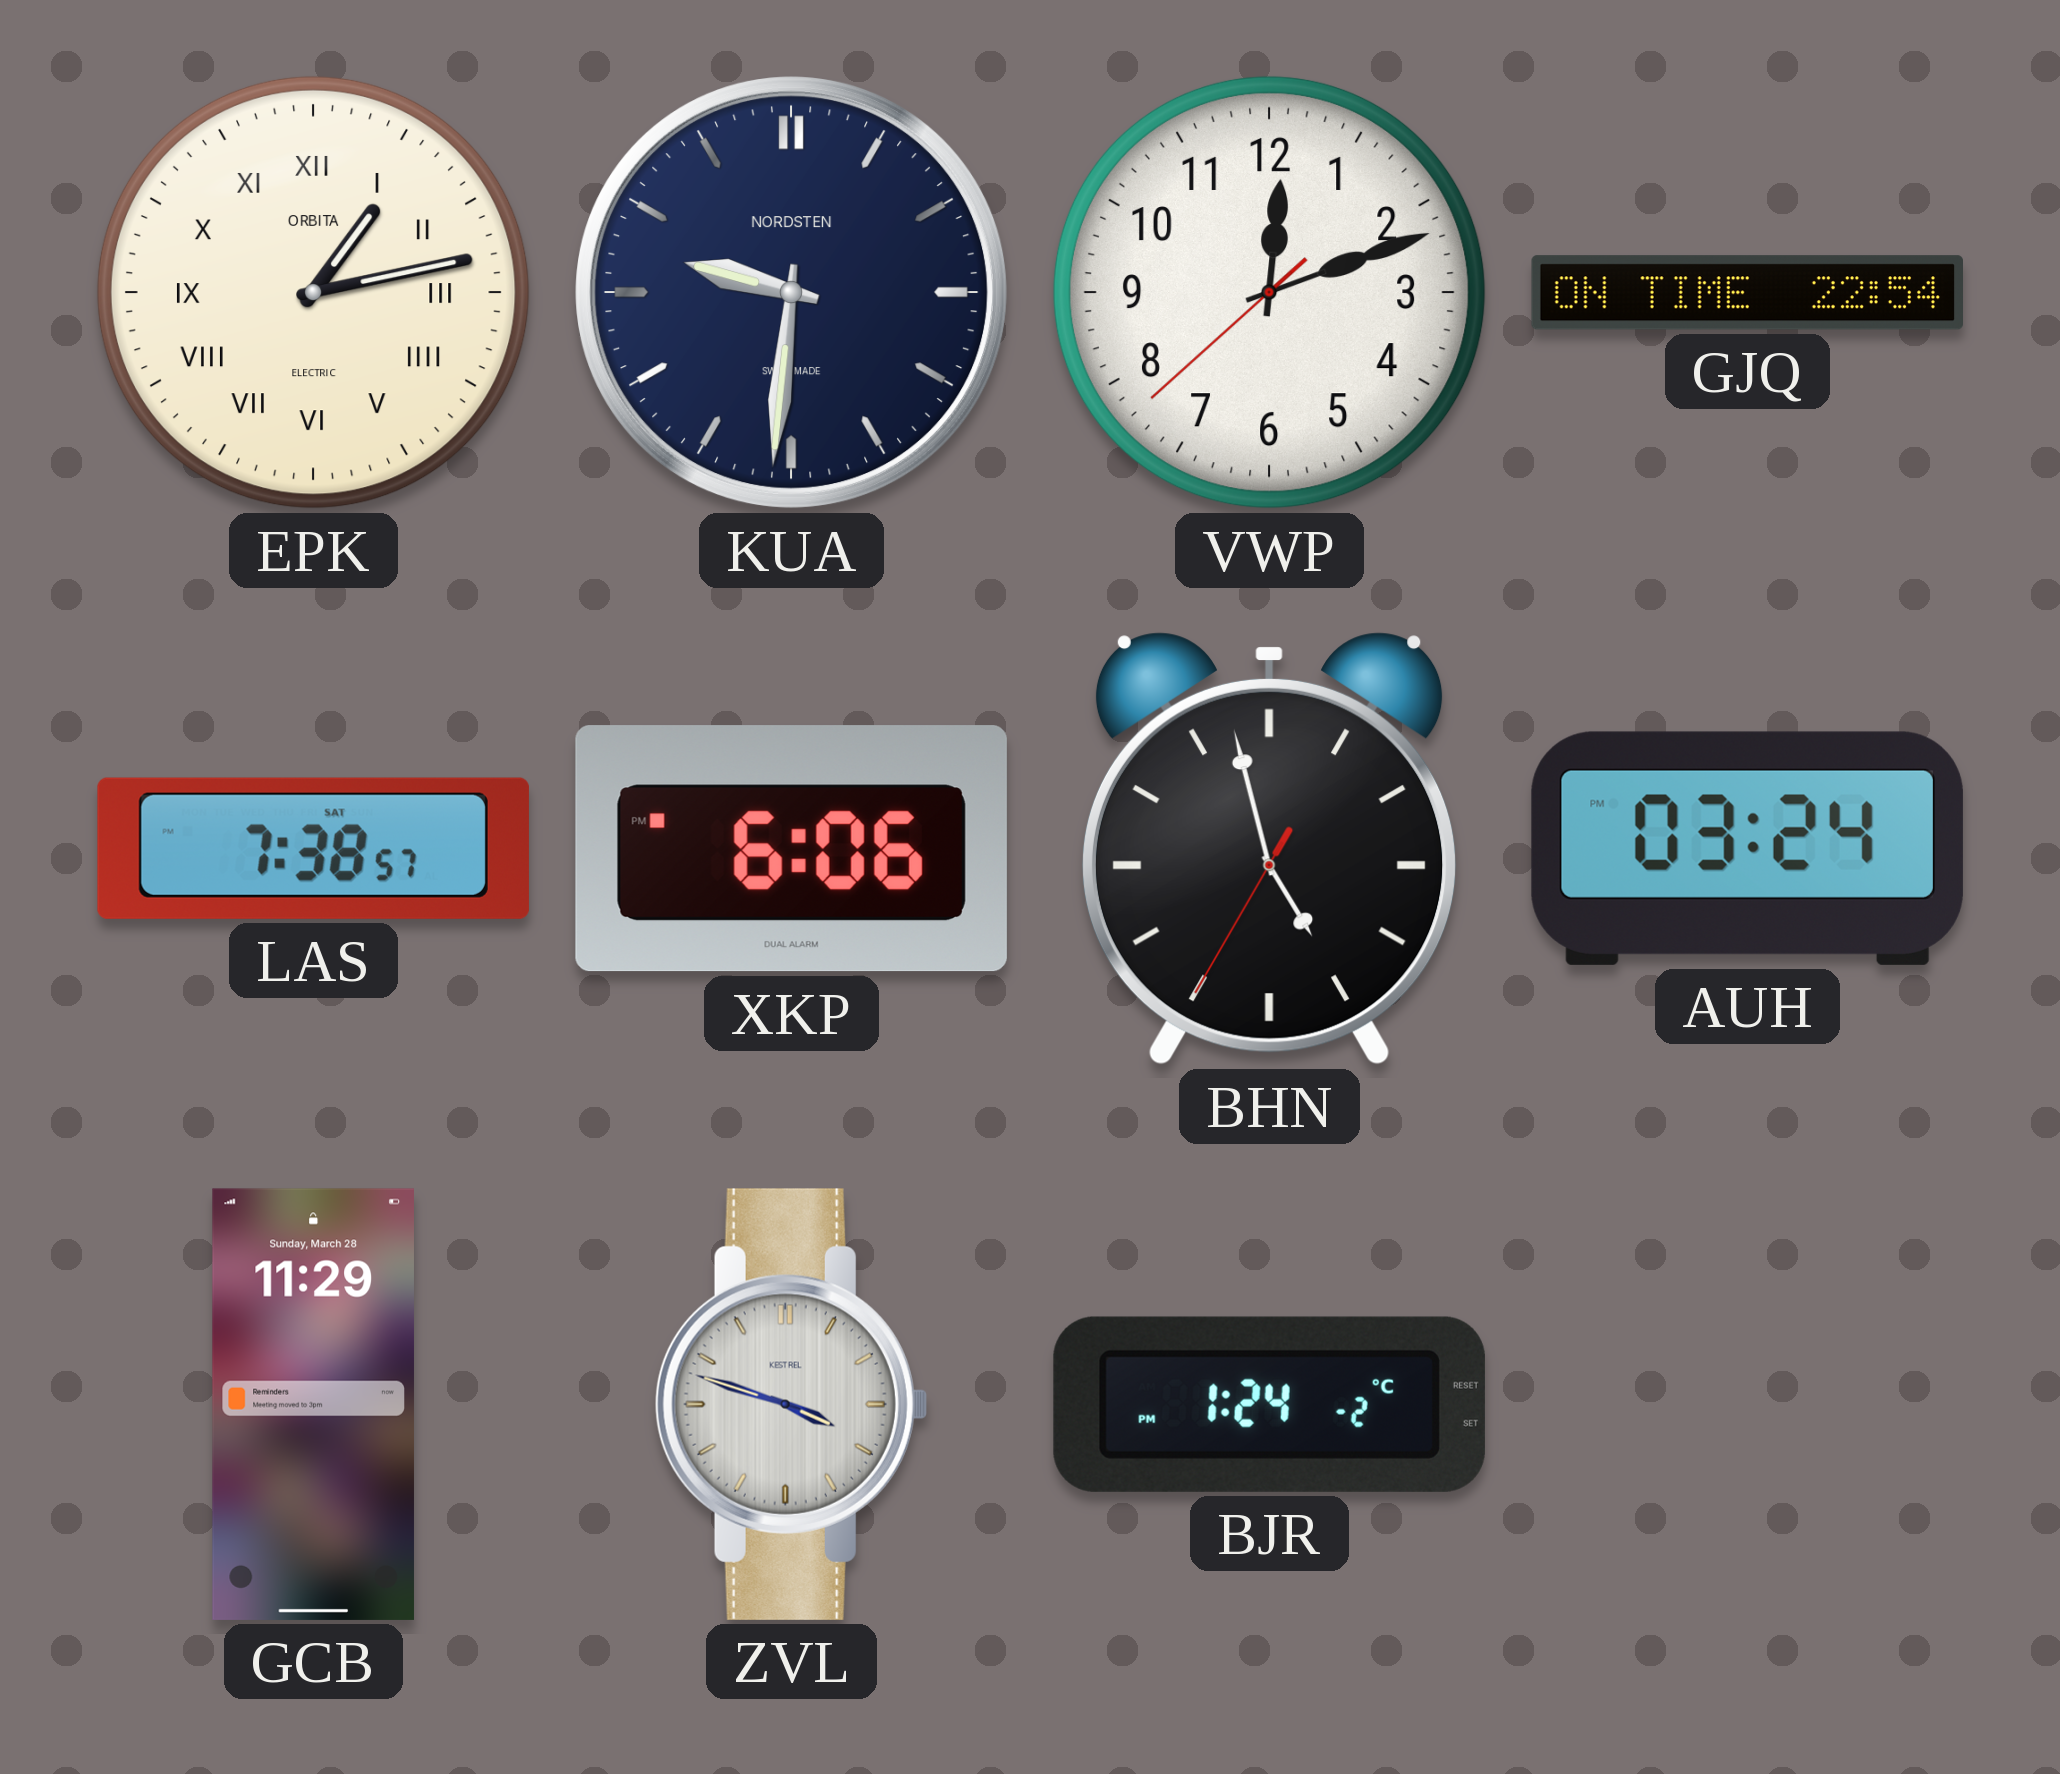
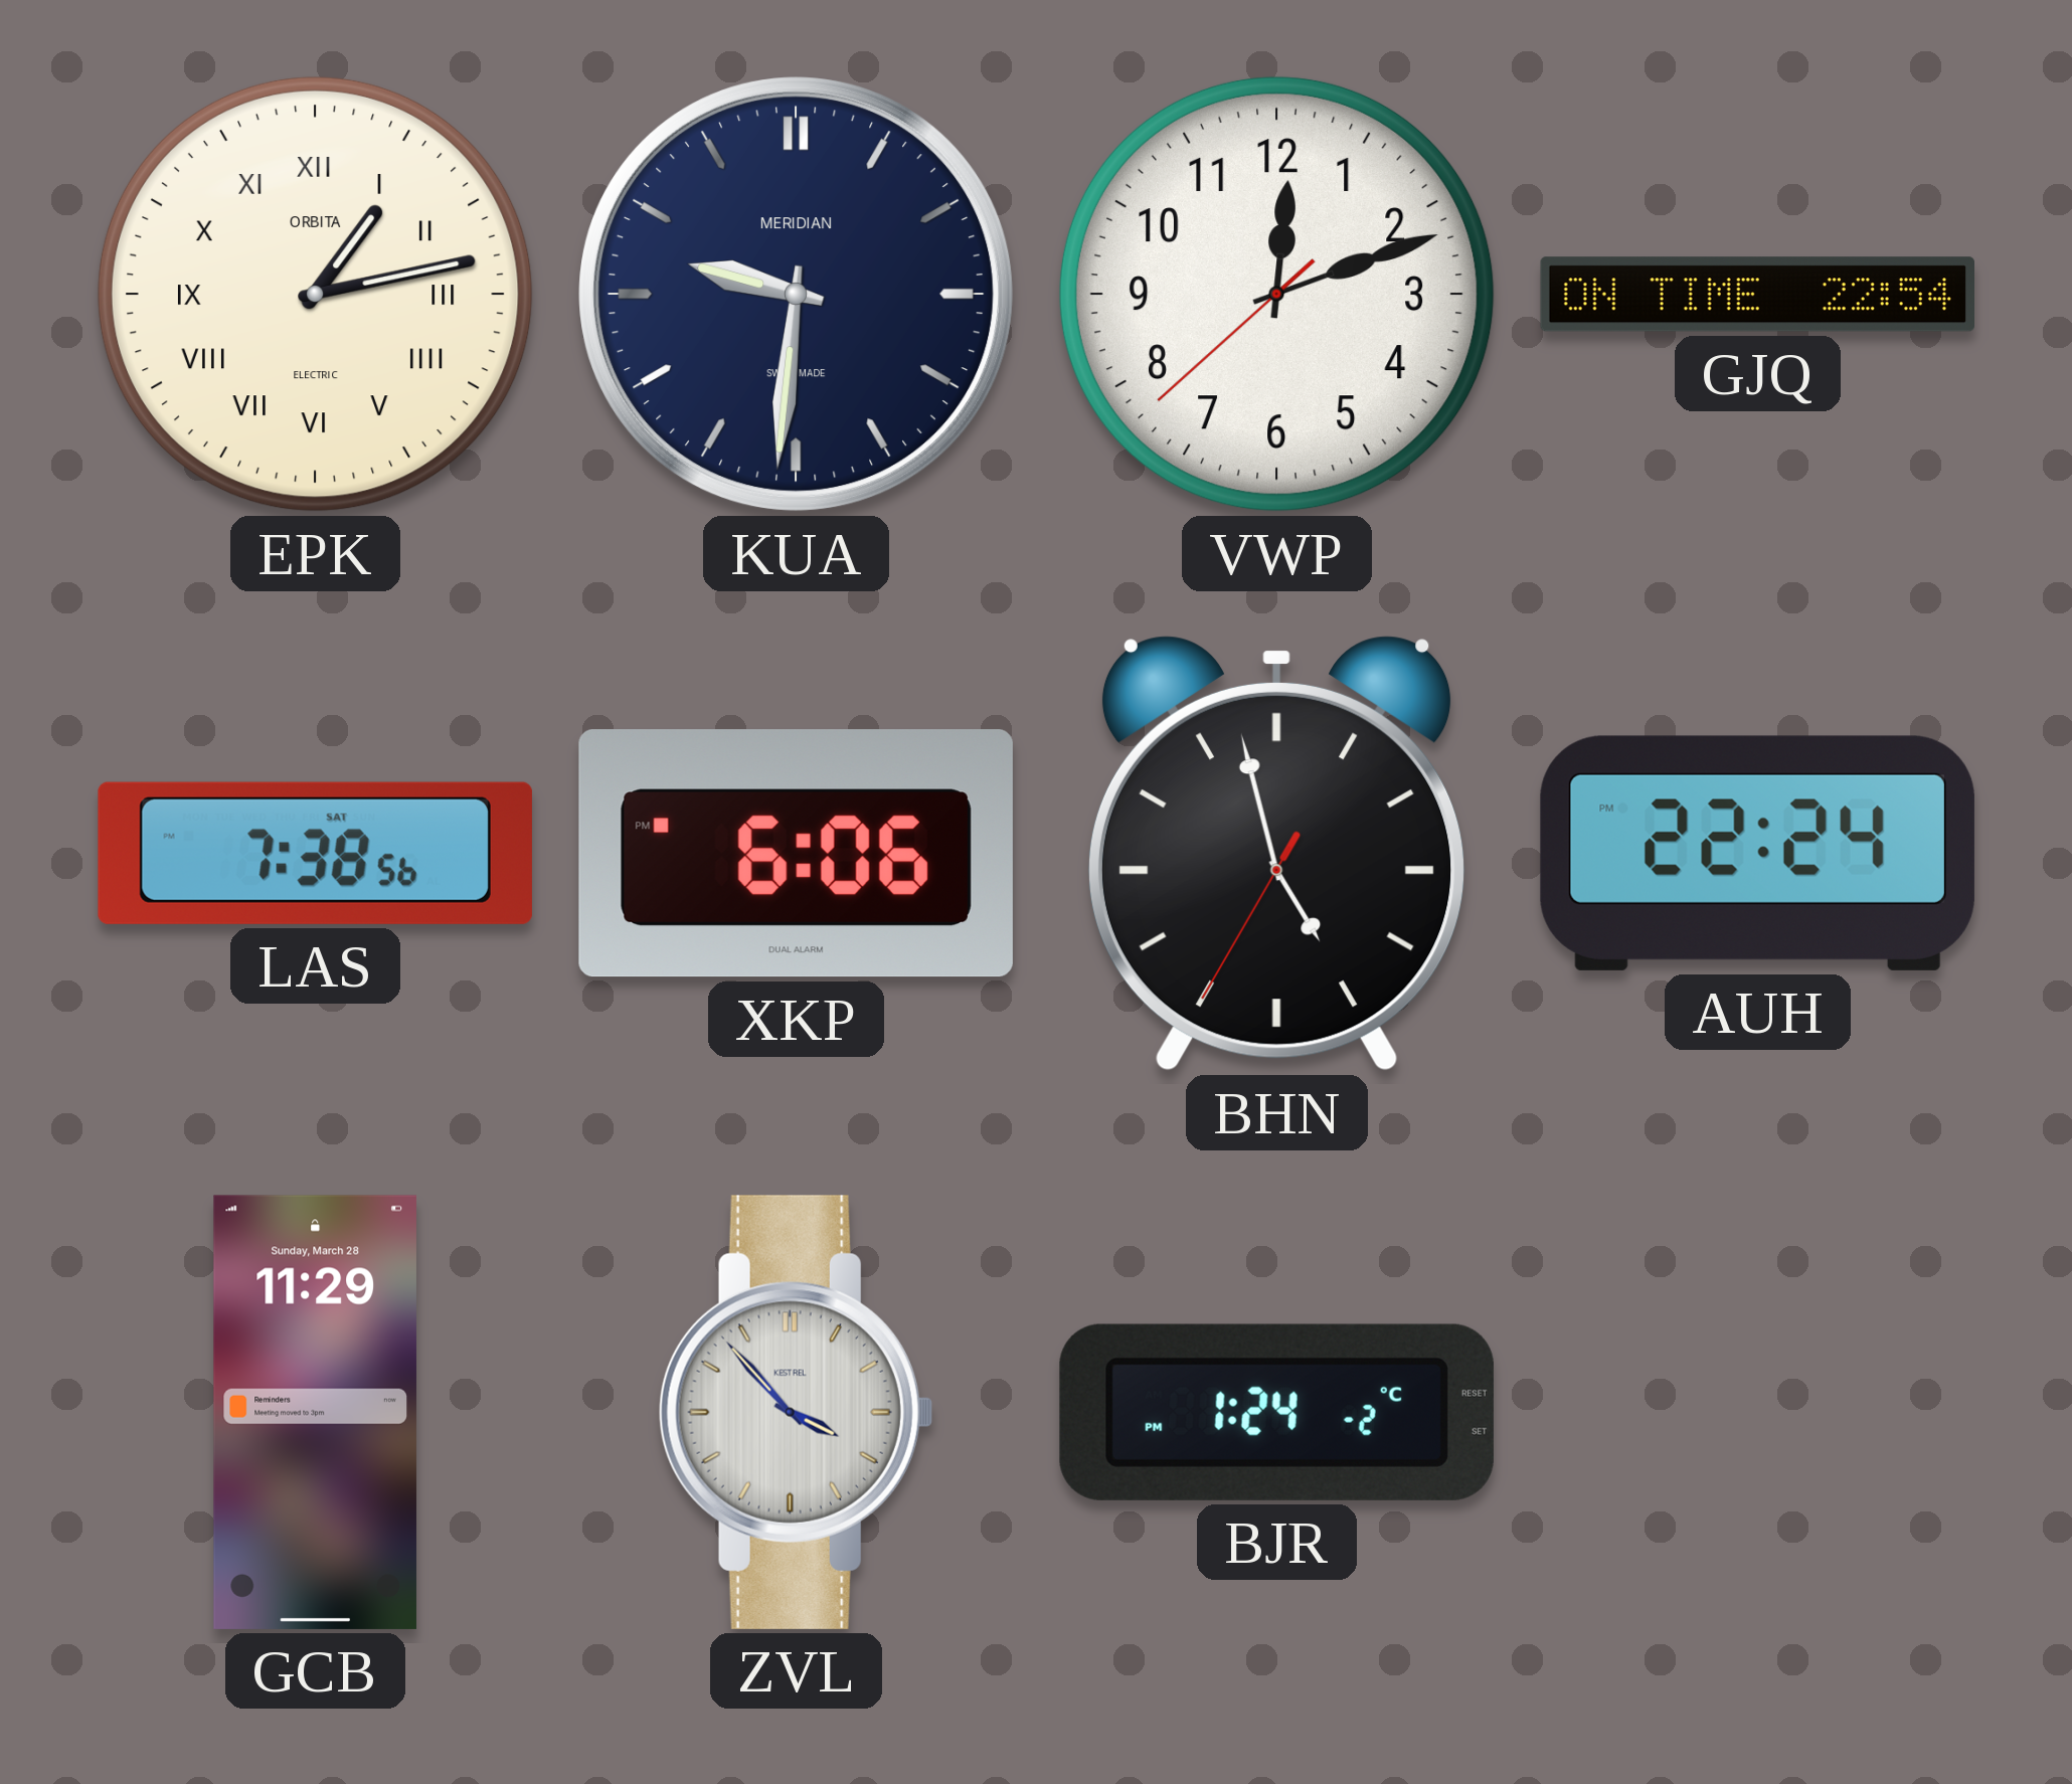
KUA brand: NORDSTEN -> MERIDIAN
LAS: 7:38:57 -> 7:38:56
AUH: 03:24 -> 22:24
ZVL: 3:48 -> 3:53
